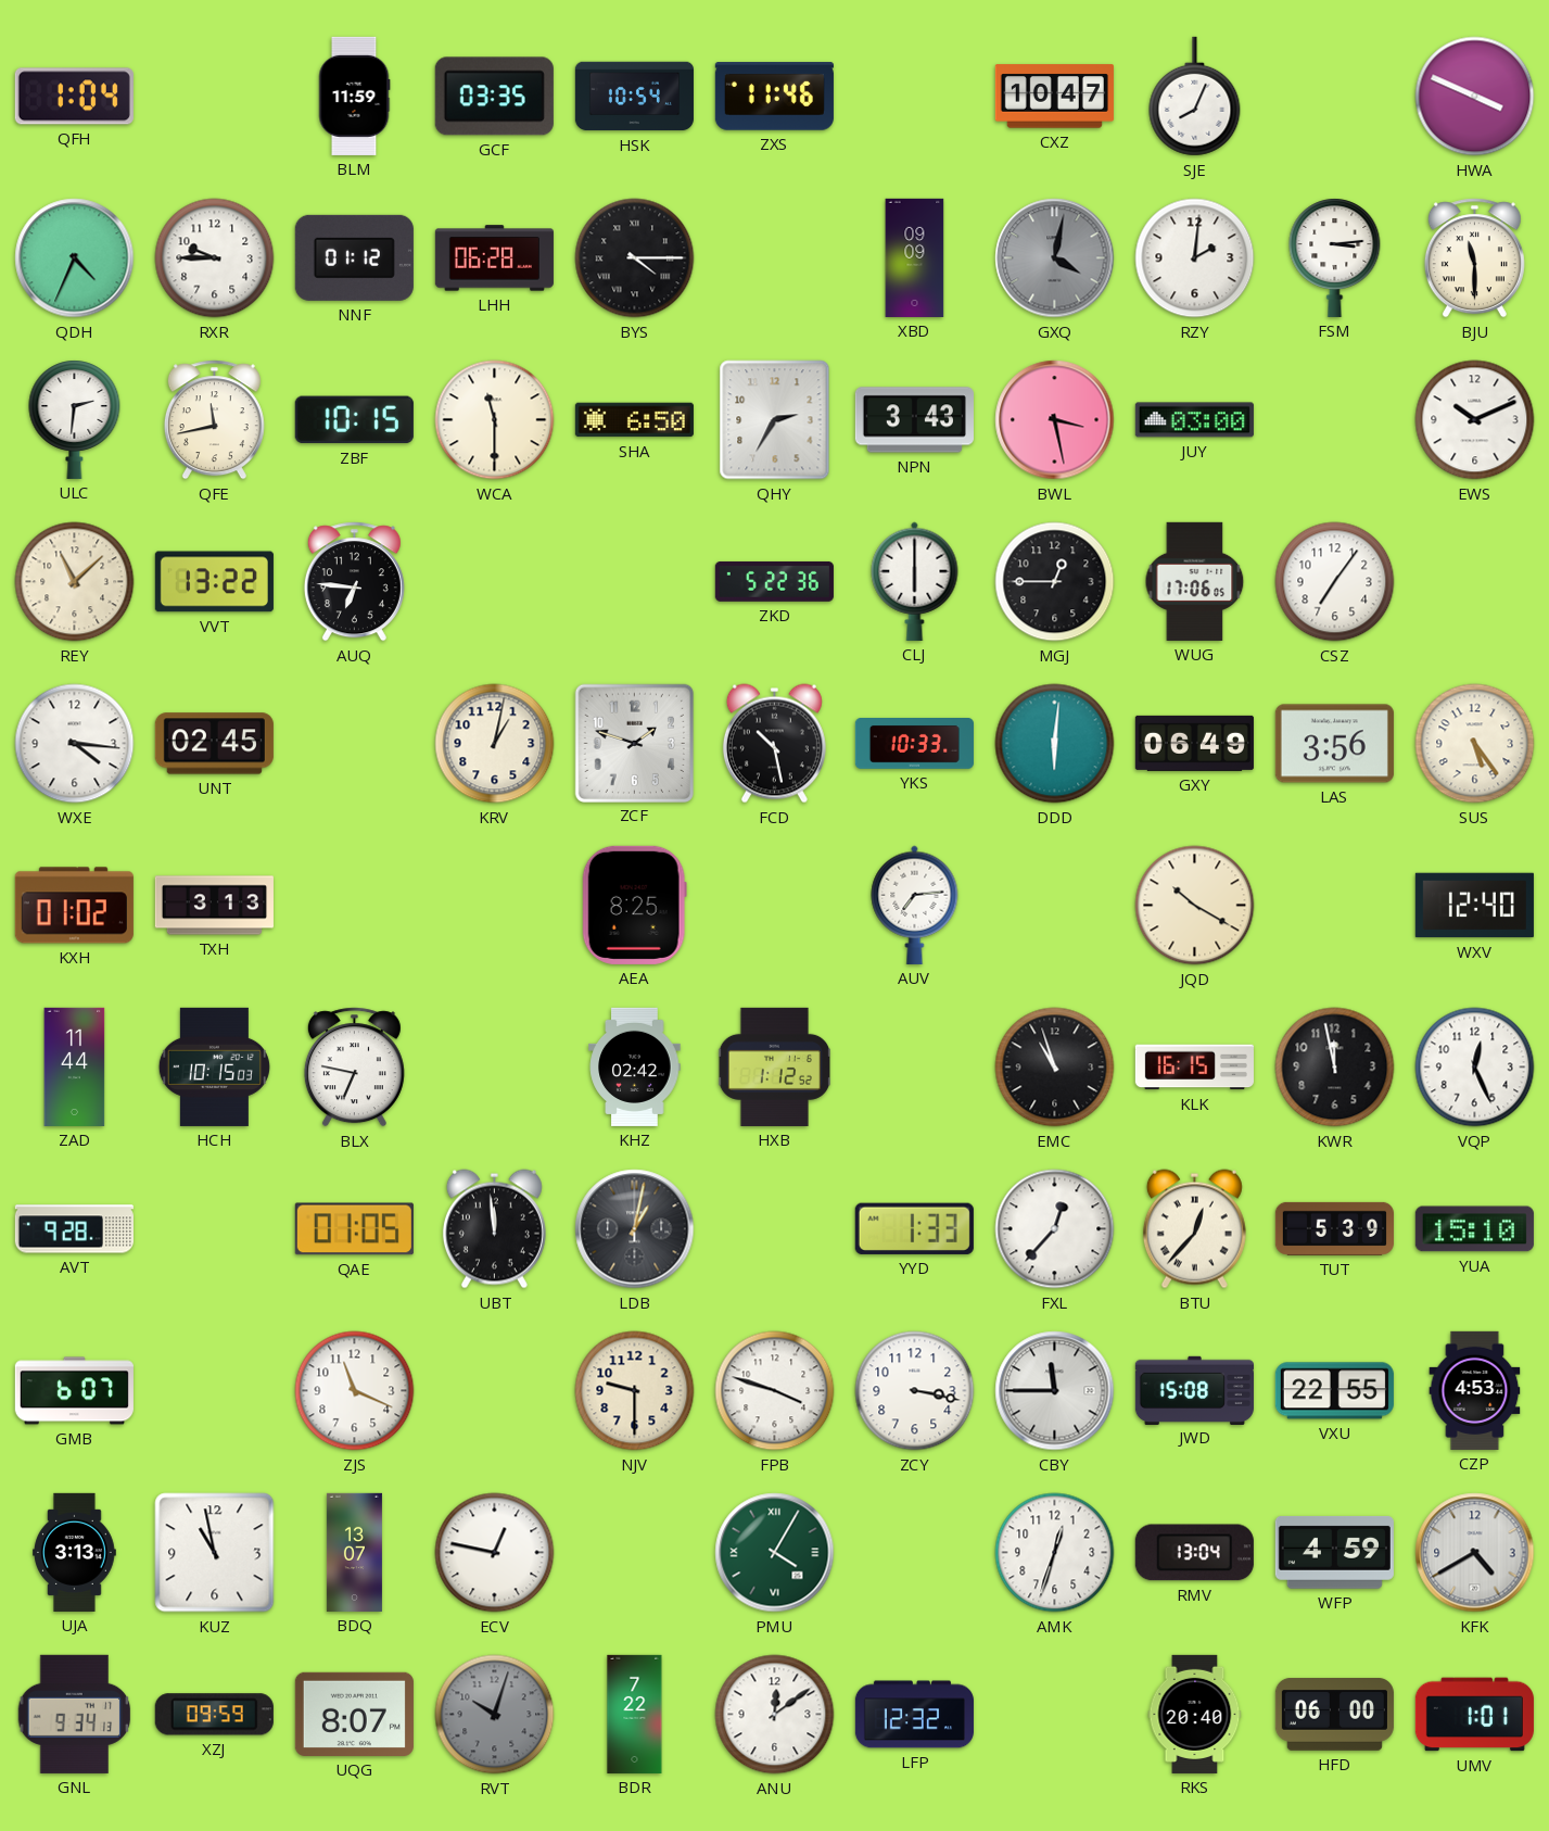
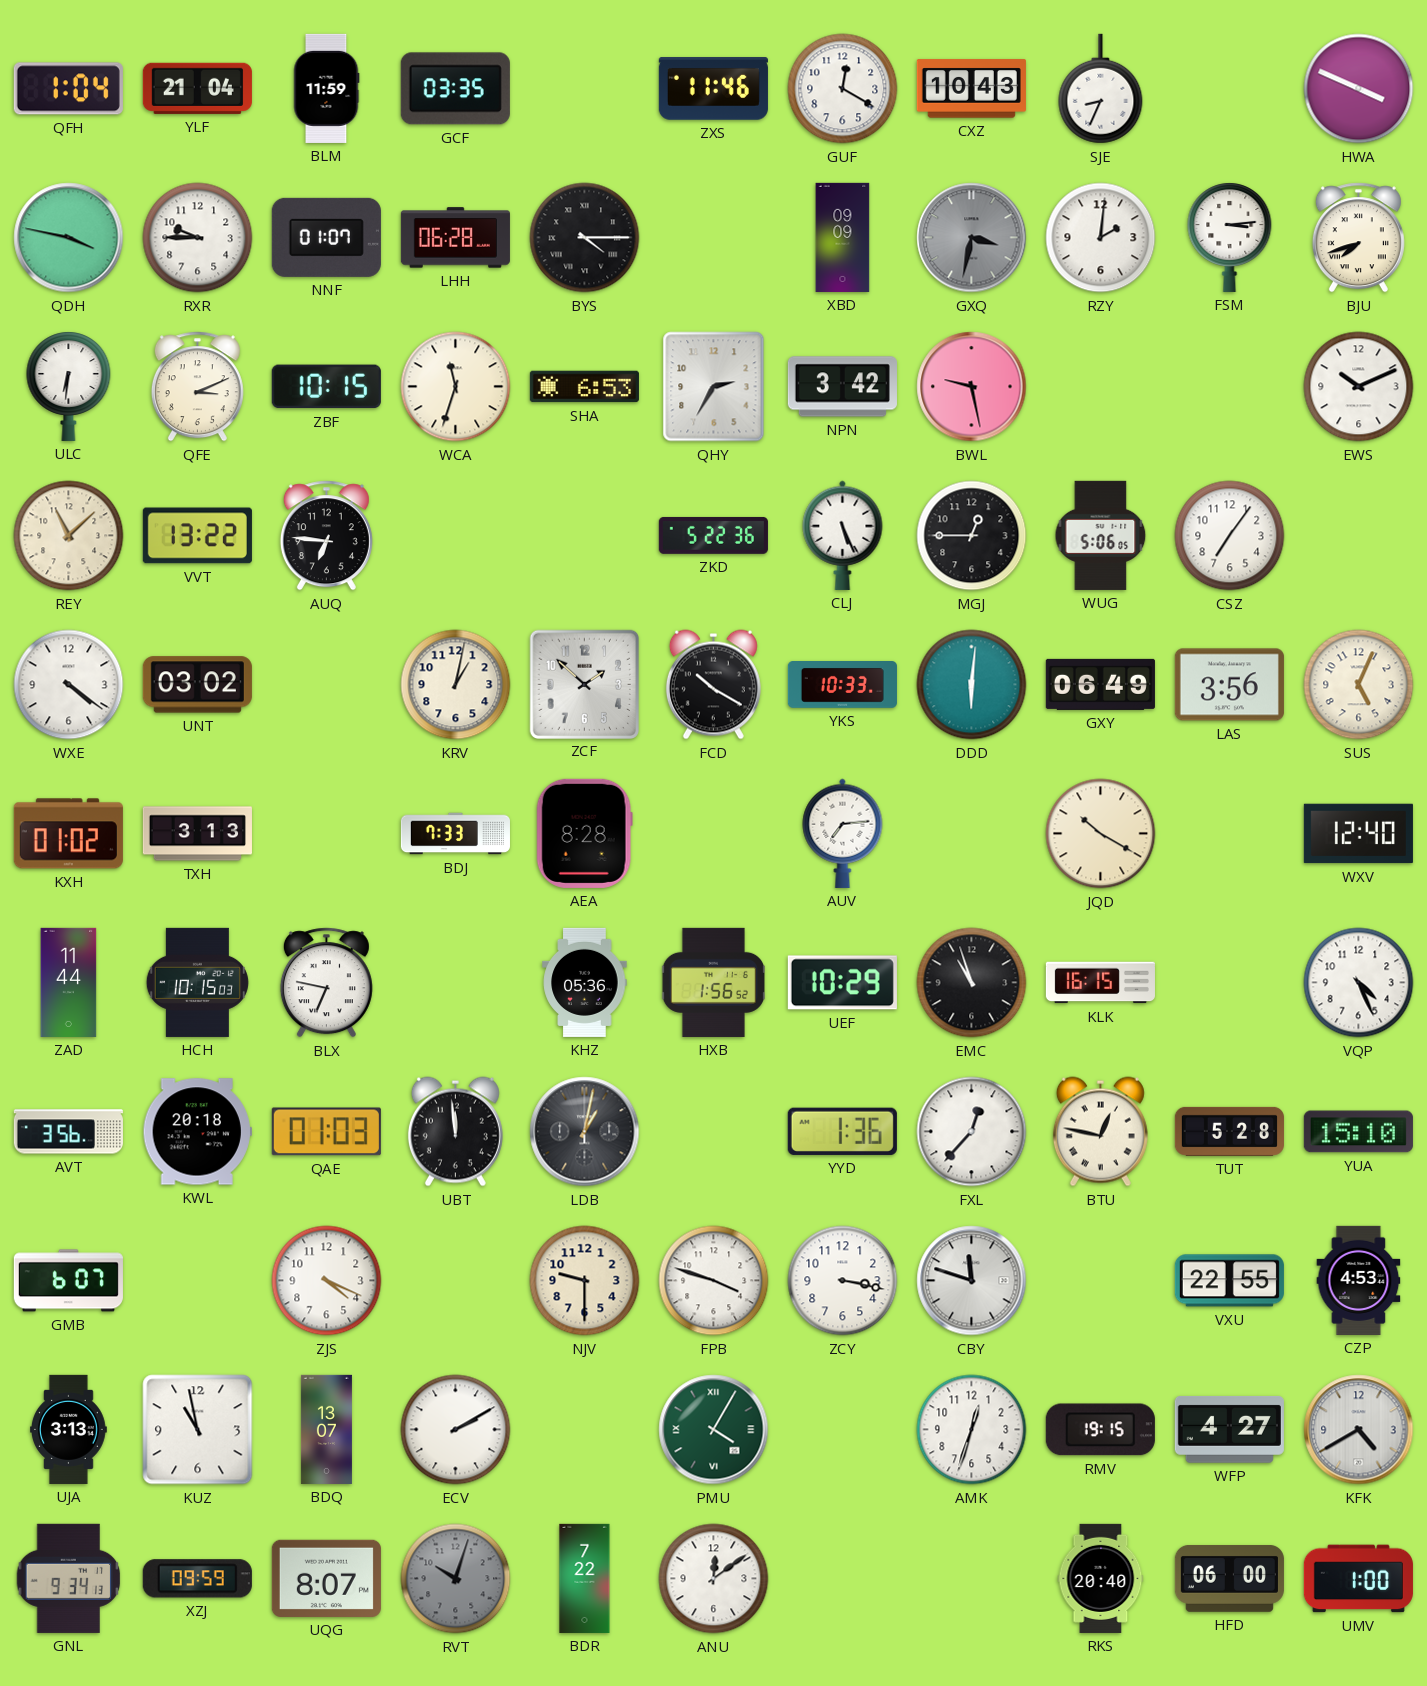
YLF: none -> 21:04
HSK: 10:54 -> none
GUF: none -> 12:20
CXZ: 10:47 -> 10:43
SJE: 8:04 -> 8:34
QDH: 4:34 -> 3:47
NNF: 01:12 -> 01:07
GXQ: 4:02 -> 3:32
BJU: 11:30 -> 7:42
ULC: 2:31 -> 6:31
QFE: 11:43 -> 3:11
WCA: 11:30 -> 11:33
SHA: 6:50 -> 6:53
NPN: 3:43 -> 3:42
BWL: 3:28 -> 9:28
JUY: 03:00 -> none
CLJ: 6:00 -> 5:26
WUG: 17:06 -> 5:06
WXE: 4:16 -> 4:21
UNT: 02:45 -> 03:02
ZCF: 1:48 -> 1:52
FCD: 10:28 -> 10:20
SUS: 5:24 -> 5:04
BDJ: none -> 7:33
AEA: 8:25 -> 8:28
KHZ: 02:42 -> 05:36
HXB: 1:12 -> 1:56
UEF: none -> 10:29
KWR: 11:58 -> none
VQP: 12:26 -> 4:26
AVT: 9:28 -> 3:56
KWL: none -> 20:18
QAE: 01:05 -> 01:03
YYD: 1:33 -> 1:36
BTU: 12:37 -> 12:47
TUT: 5:39 -> 5:28
ZJS: 11:19 -> 4:19
CBY: 11:45 -> 11:48
JWD: 15:08 -> none
ECV: 12:47 -> 2:10
RMV: 13:04 -> 19:15
WFP: 4:59 -> 4:27
LFP: 12:32 -> none
UMV: 1:01 -> 1:00
